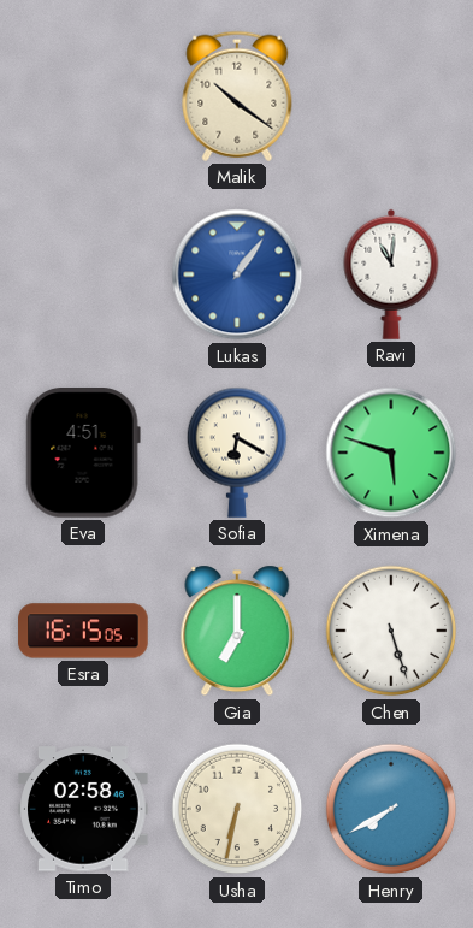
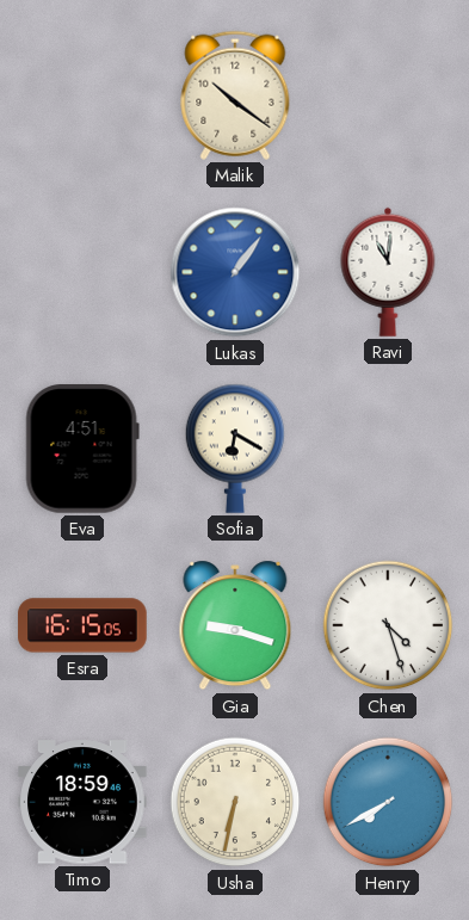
Ximena: 5:48 -> none
Gia: 7:00 -> 9:18
Chen: 5:27 -> 4:27
Timo: 02:58 -> 18:59
